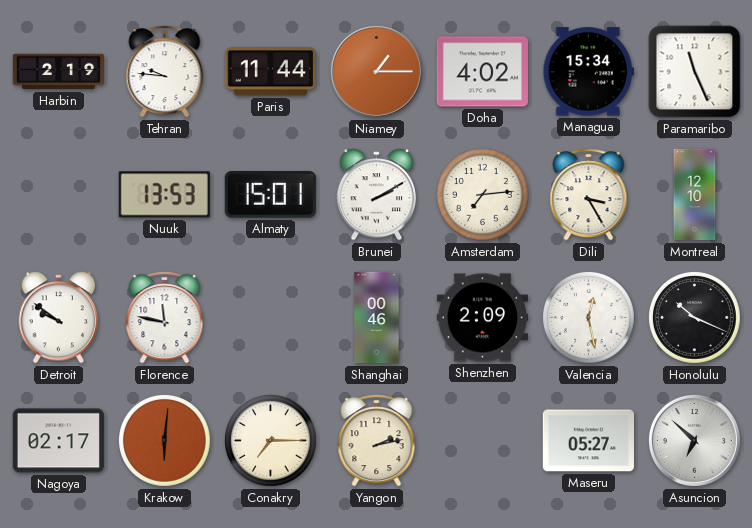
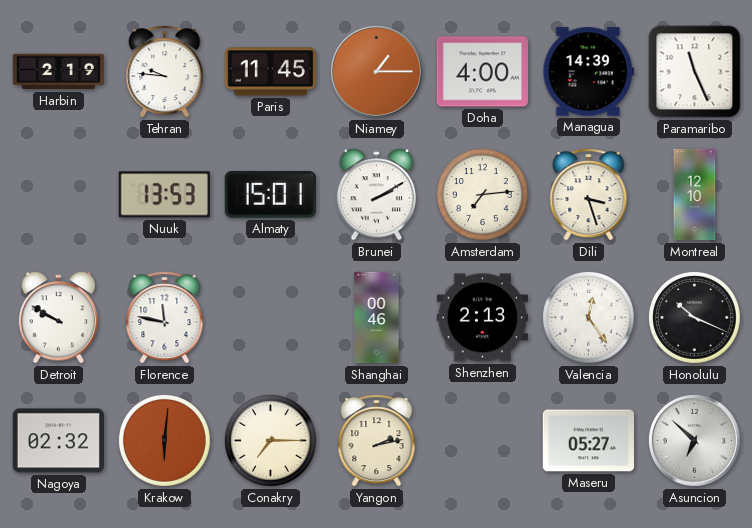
Paris: 11:44 -> 11:45
Doha: 4:02 -> 4:00
Managua: 15:34 -> 14:39
Dili: 3:25 -> 3:27
Detroit: 9:51 -> 9:50
Shenzhen: 2:09 -> 2:13
Valencia: 12:28 -> 12:24
Nagoya: 02:17 -> 02:32
